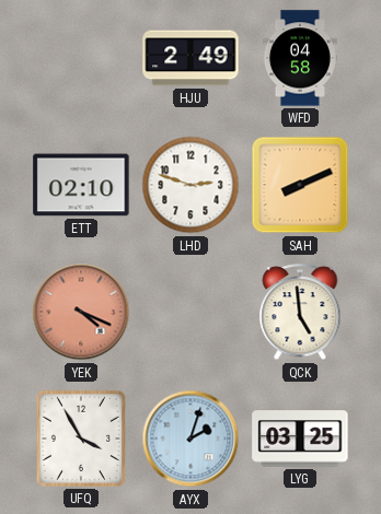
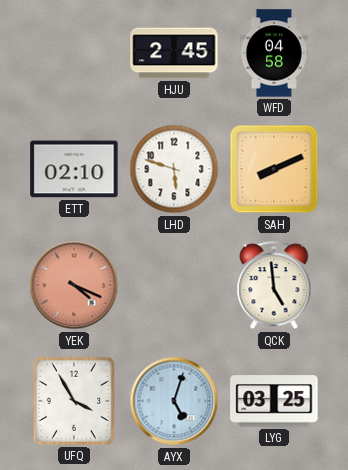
HJU: 2:49 -> 2:45
LHD: 2:48 -> 5:48
AYX: 2:03 -> 5:03
